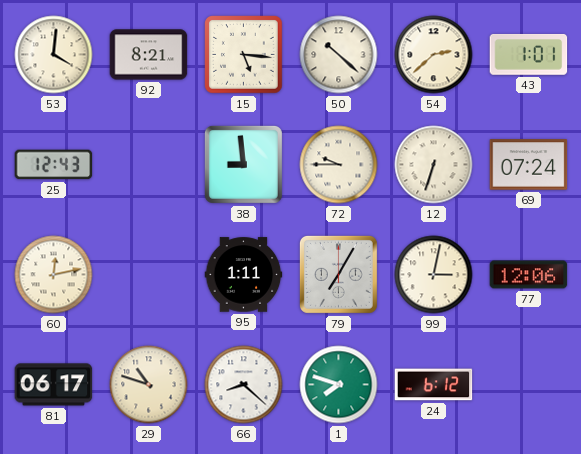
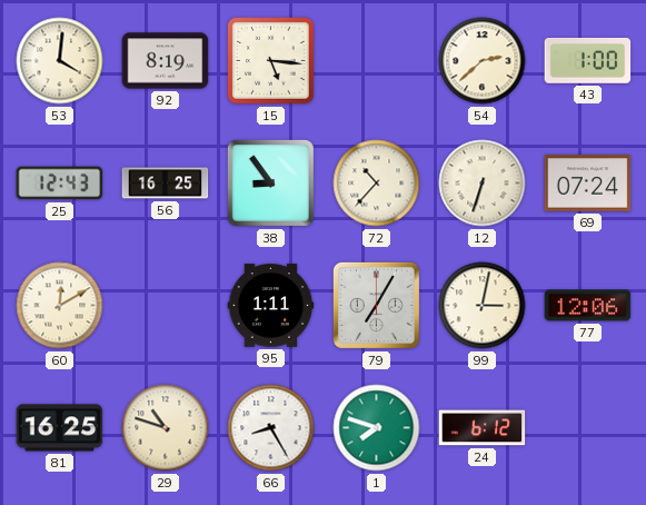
92: 8:21 -> 8:19
50: 10:22 -> none
43: 1:01 -> 1:00
56: none -> 16:25
38: 8:59 -> 8:54
72: 9:45 -> 10:37
60: 12:13 -> 12:10
81: 06:17 -> 16:25
66: 8:22 -> 8:25
